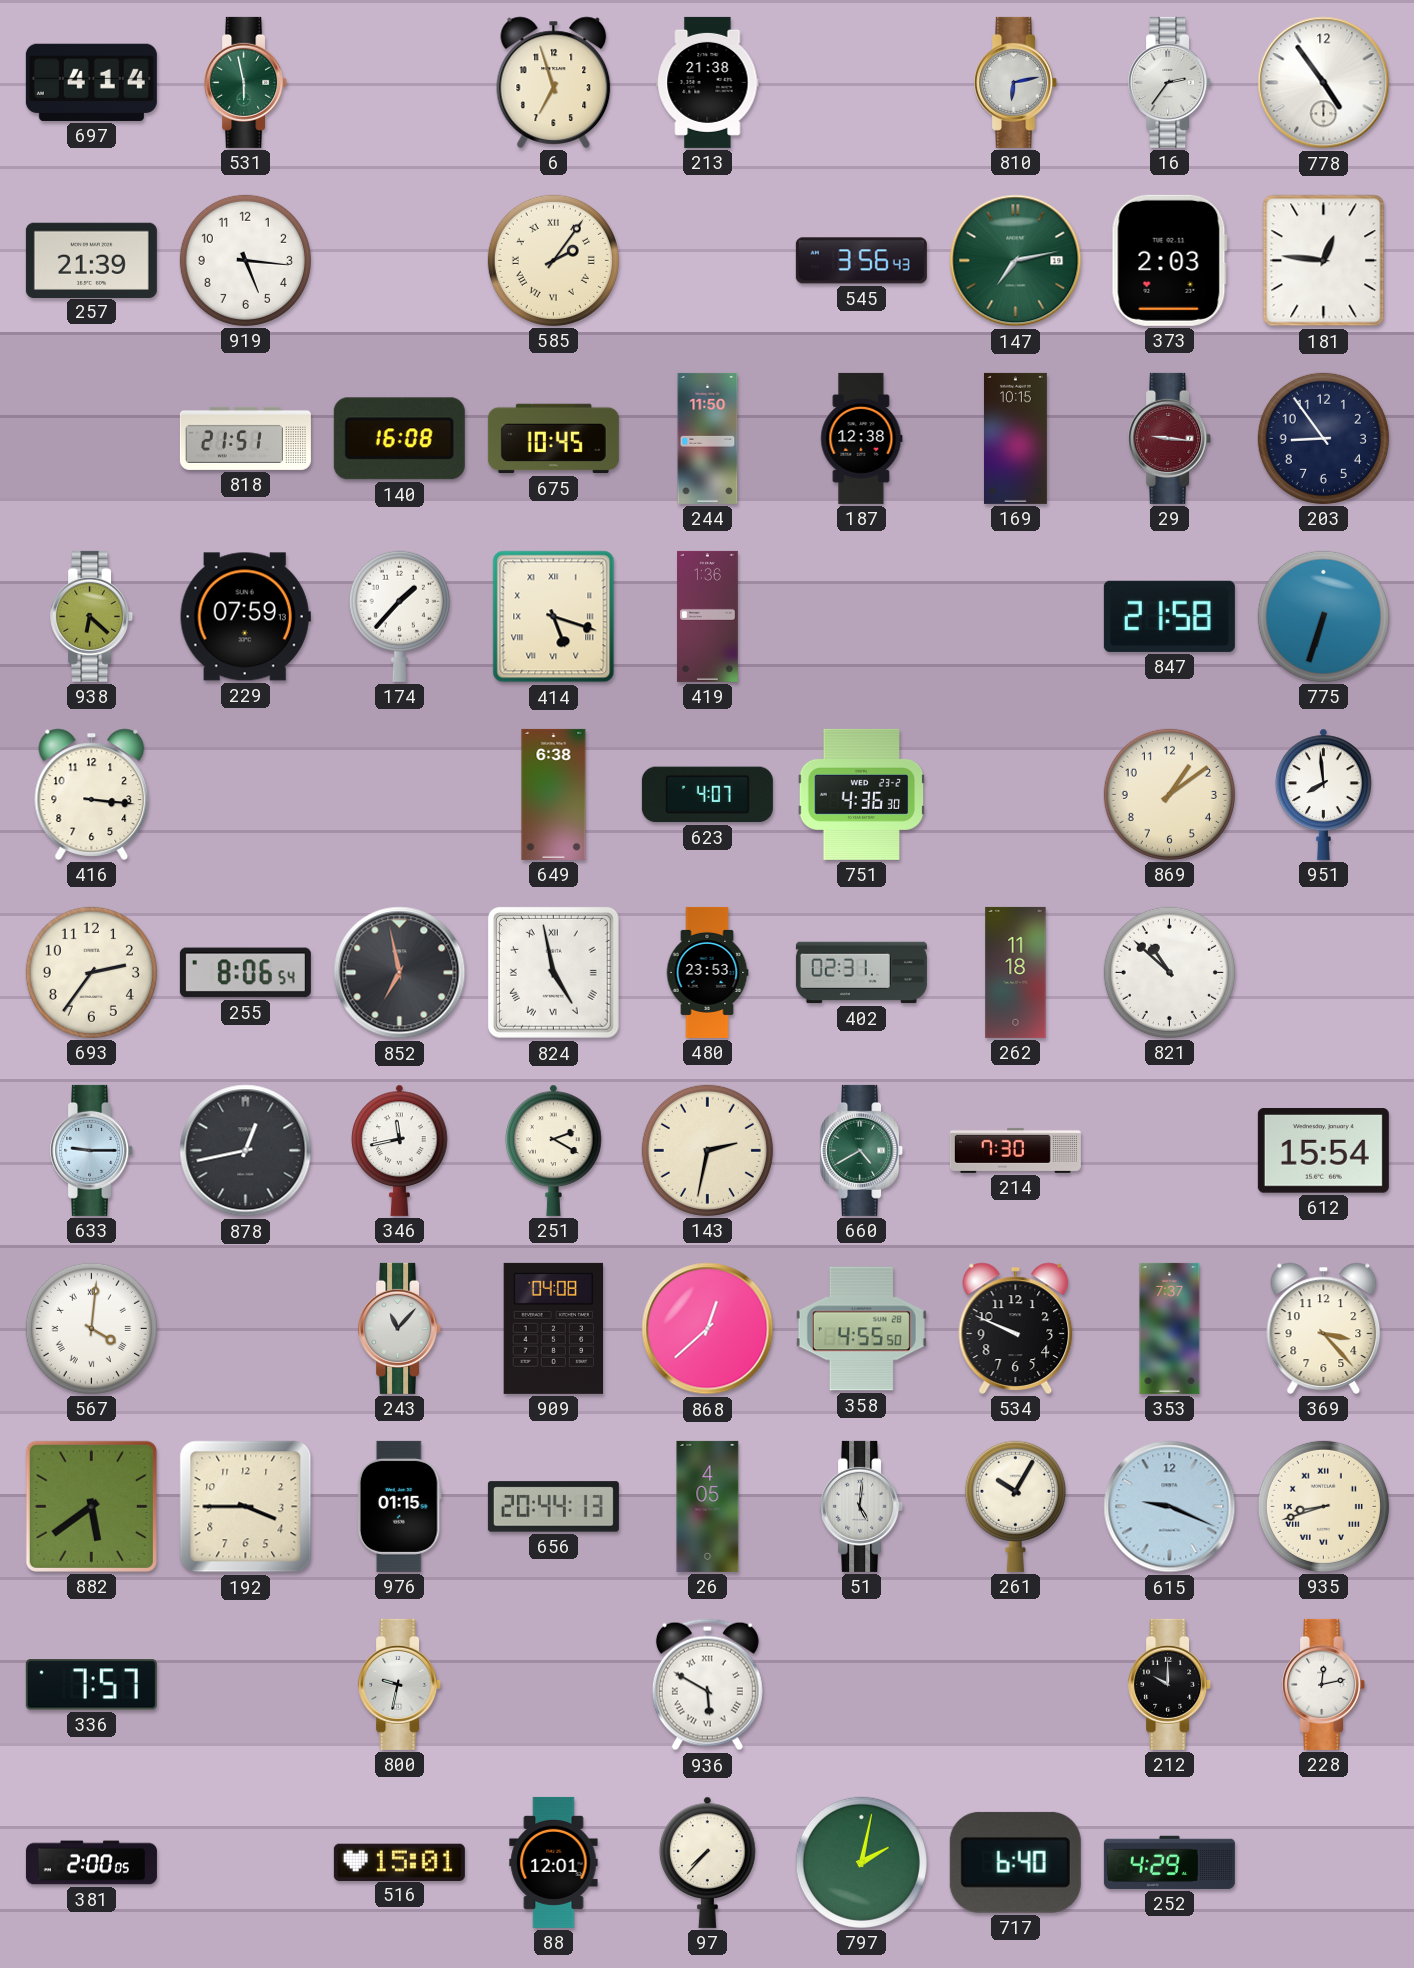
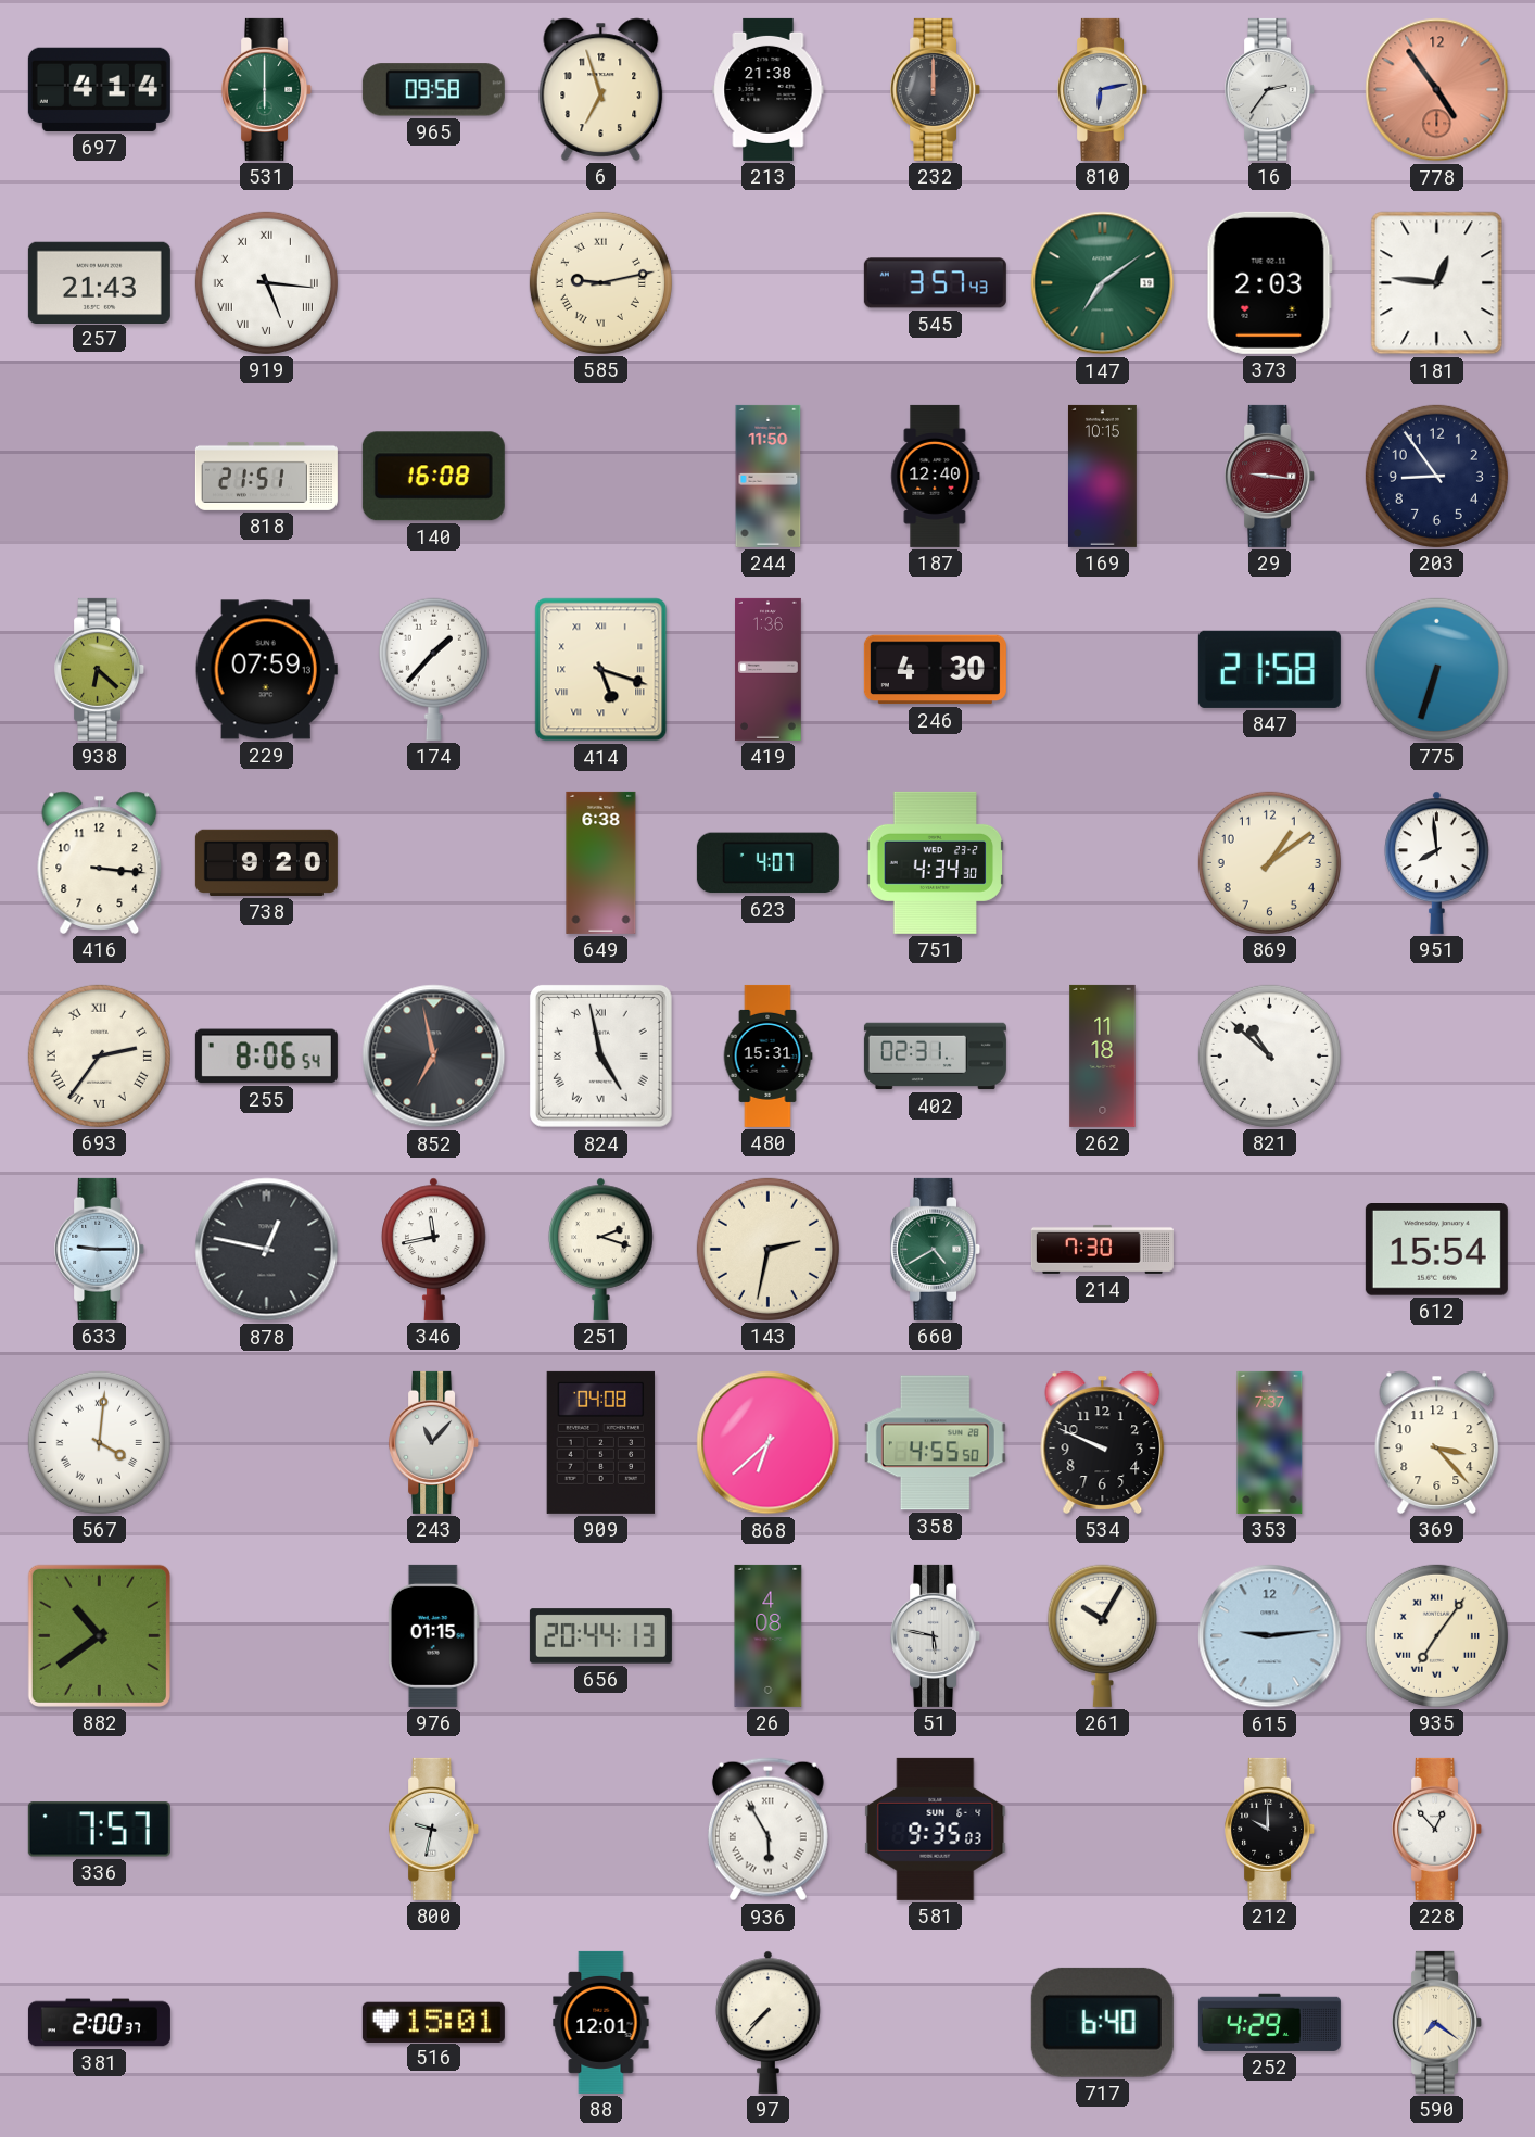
531: 5:58 -> 6:00
965: none -> 09:58
232: none -> 12:00
778 dial: white -> salmon
257: 21:39 -> 21:43
919 numerals: Arabic -> Roman
585: 2:06 -> 9:13
545: 3:56 -> 3:57
147: 7:13 -> 7:09
675: 10:45 -> none
187: 12:38 -> 12:40
246: none -> 4:30
738: none -> 9:20
751: 4:36 -> 4:34
693 numerals: Arabic -> Roman
480: 23:53 -> 15:31
878: 12:43 -> 12:47
251: 2:20 -> 2:18
868: 12:38 -> 6:38
882: 5:39 -> 10:39
192: 3:45 -> none
26: 4:05 -> 4:08
51: 5:01 -> 5:47
615: 9:19 -> 9:14
935: 8:42 -> 7:06
936: 5:50 -> 5:55
581: none -> 9:35
228: 12:13 -> 12:53
381: 2:00:05 -> 2:00:37
797: 2:02 -> none
590: none -> 7:21
